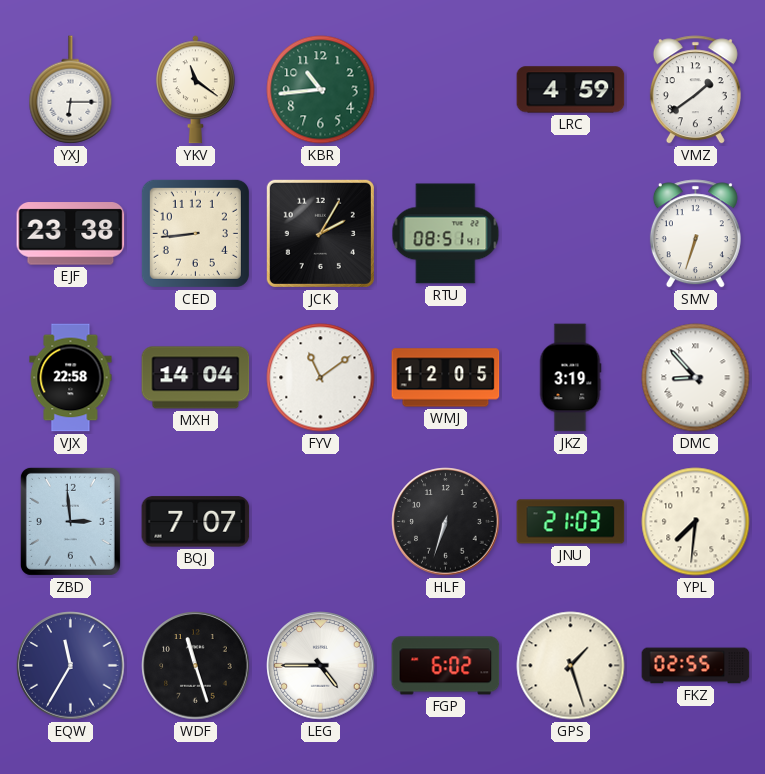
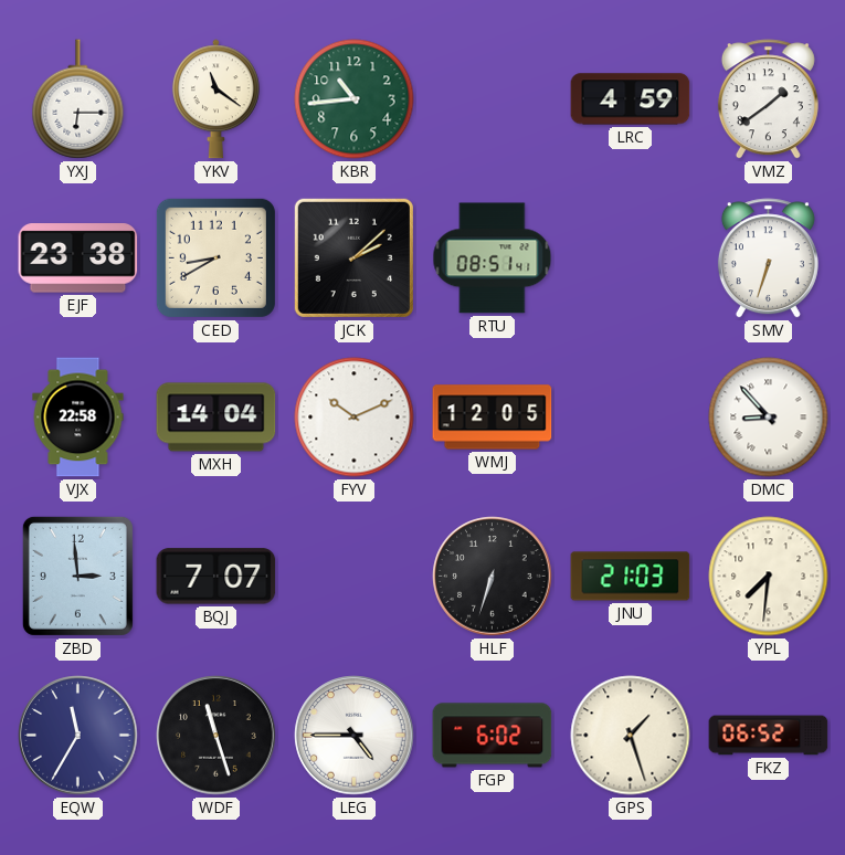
CED: 8:44 -> 8:40
JCK: 2:05 -> 2:08
FYV: 11:09 -> 10:11
JKZ: 3:19 -> none
FKZ: 02:55 -> 06:52
